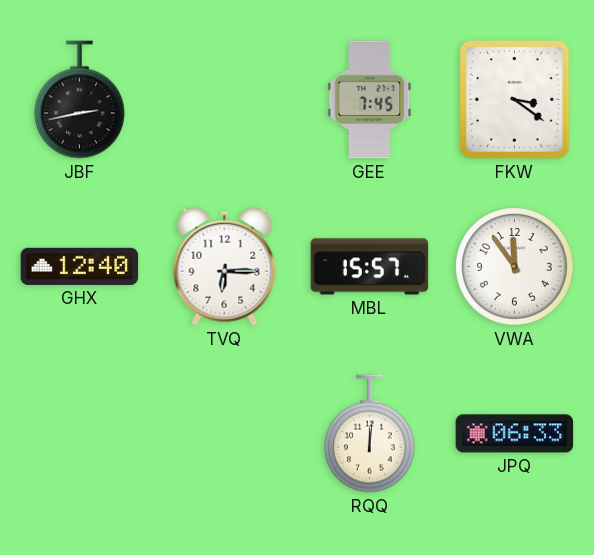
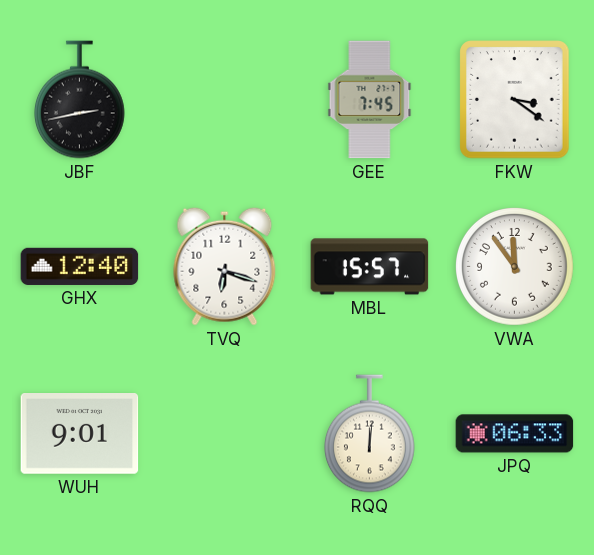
TVQ: 6:15 -> 6:18
WUH: none -> 9:01
